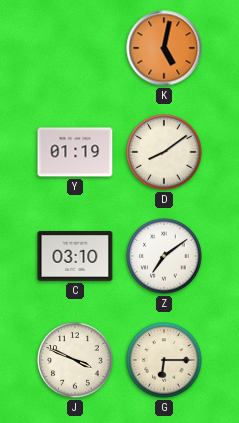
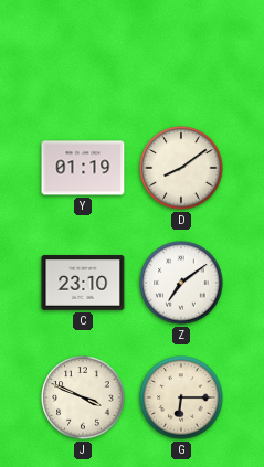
K: 5:02 -> none
C: 03:10 -> 23:10
